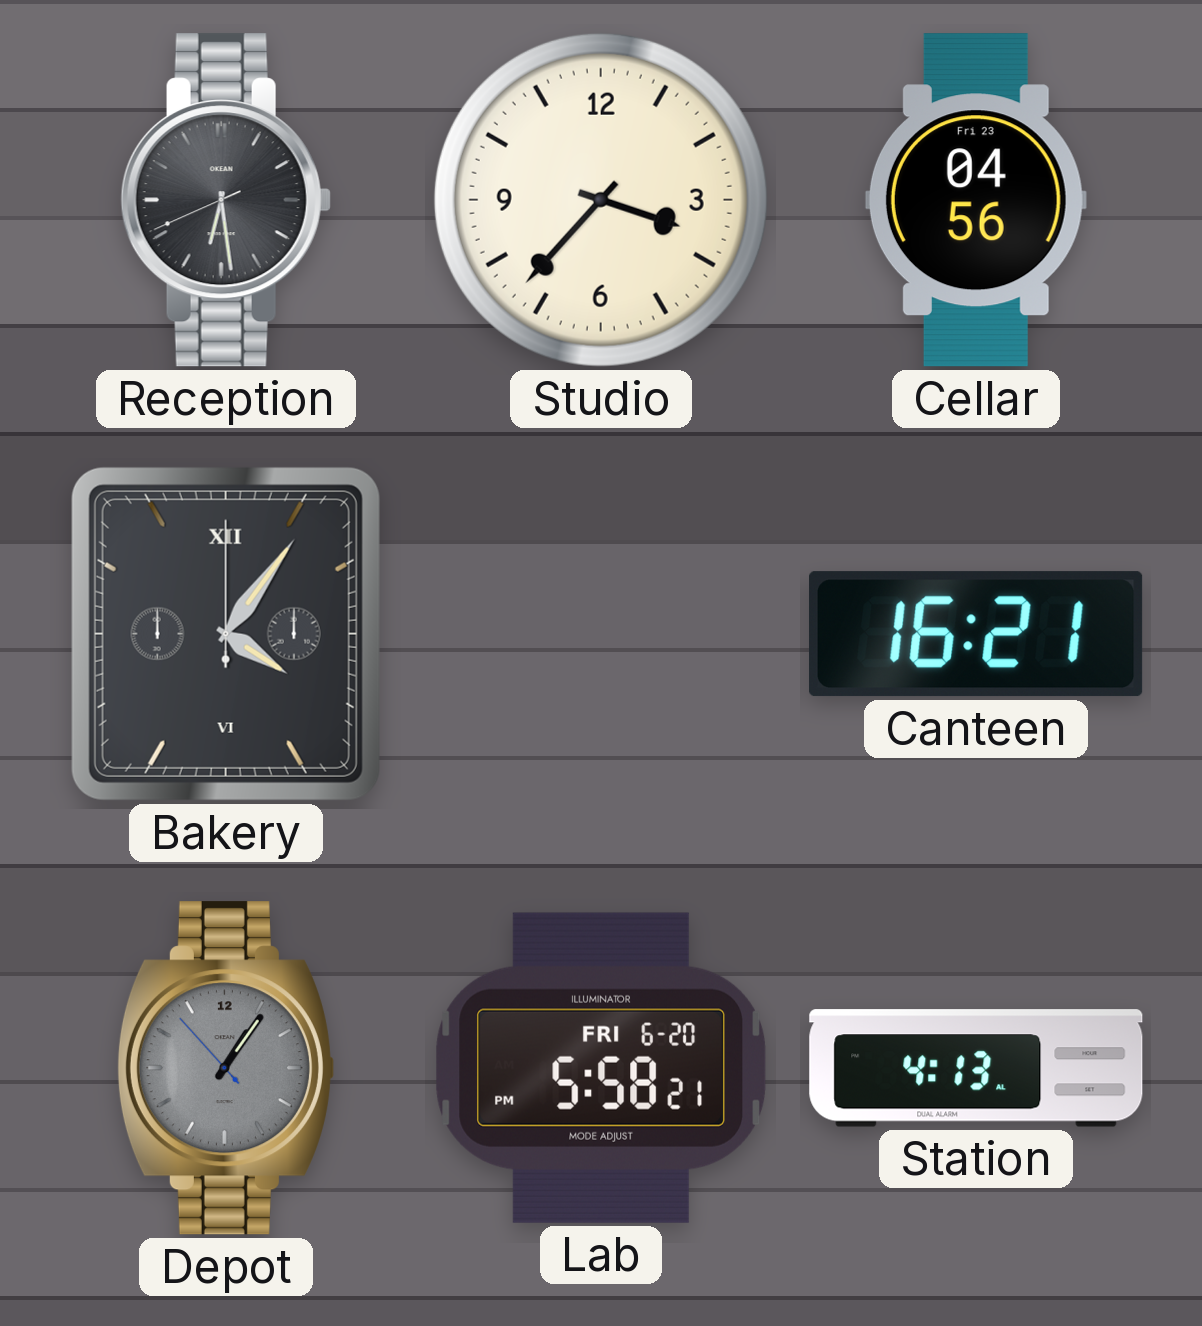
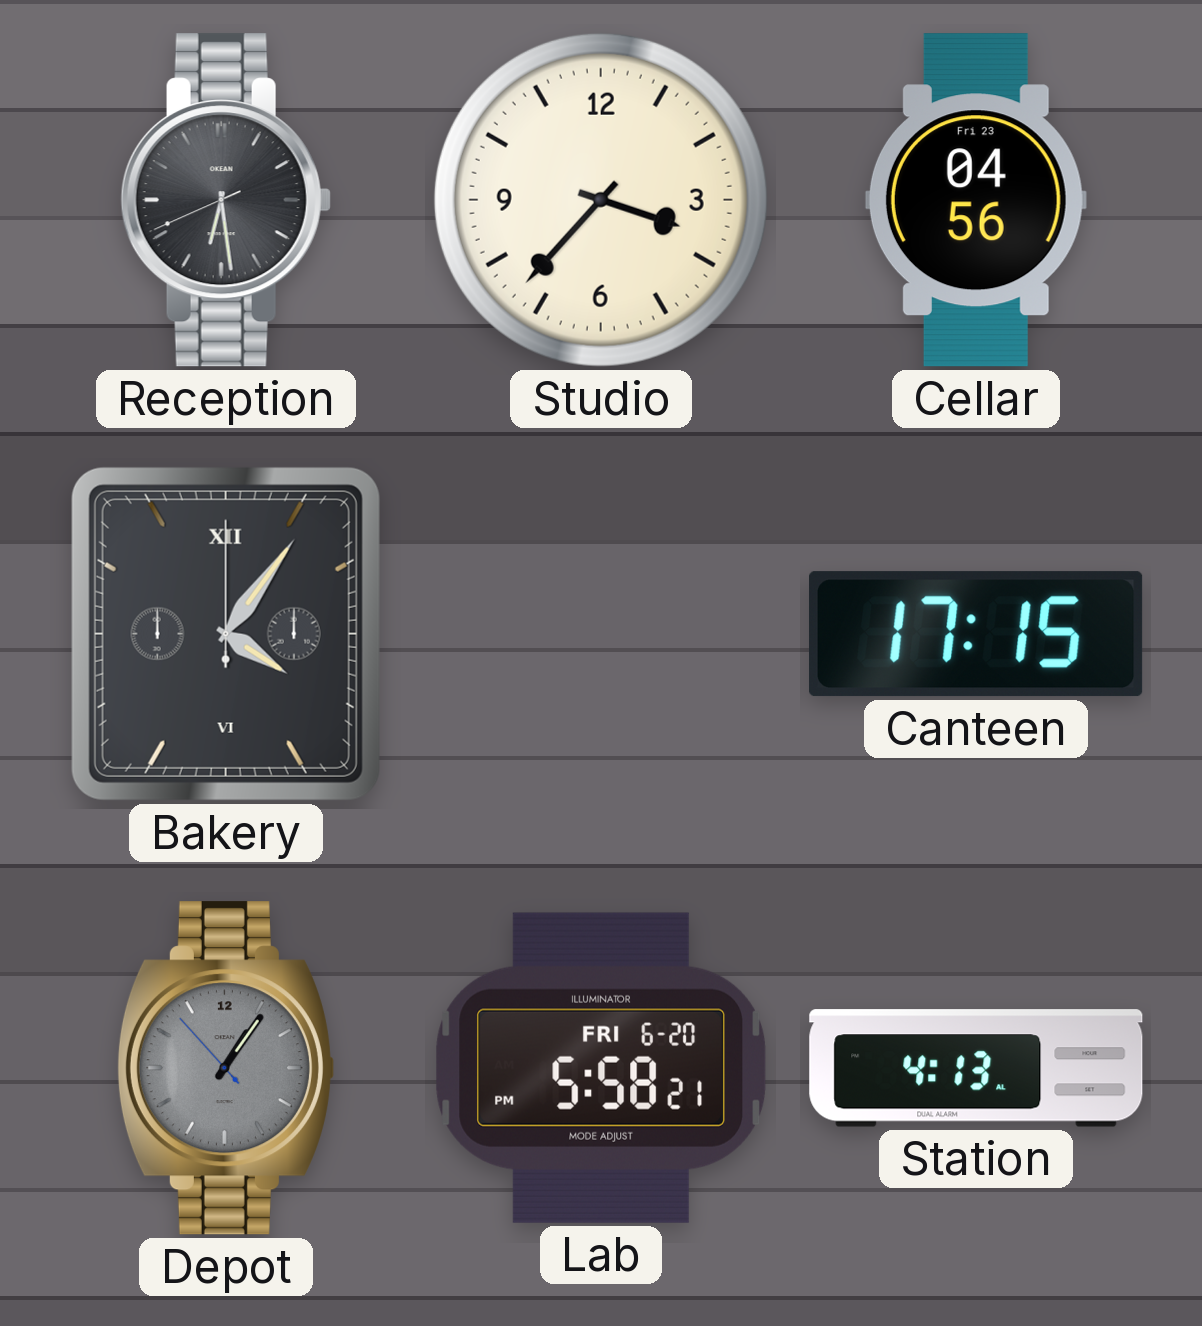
Canteen: 16:21 -> 17:15
